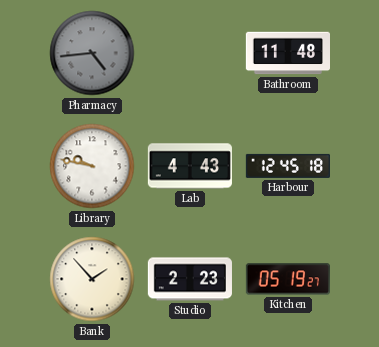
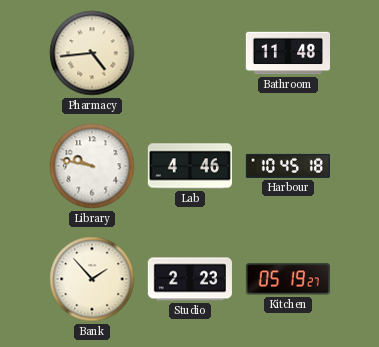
Pharmacy dial: grey -> cream
Lab: 4:43 -> 4:46
Harbour: 12:45 -> 10:45
